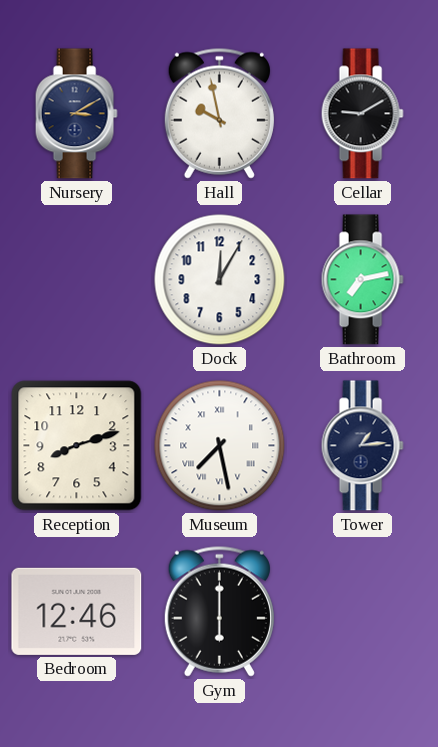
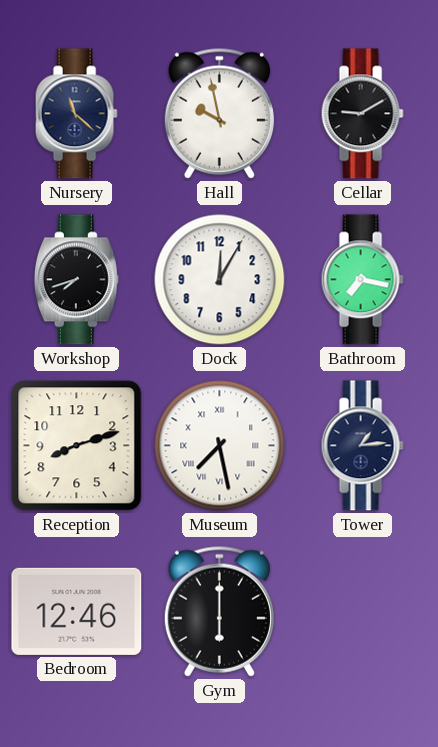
Nursery: 3:10 -> 11:22
Workshop: none -> 7:42
Bathroom: 7:13 -> 7:17
